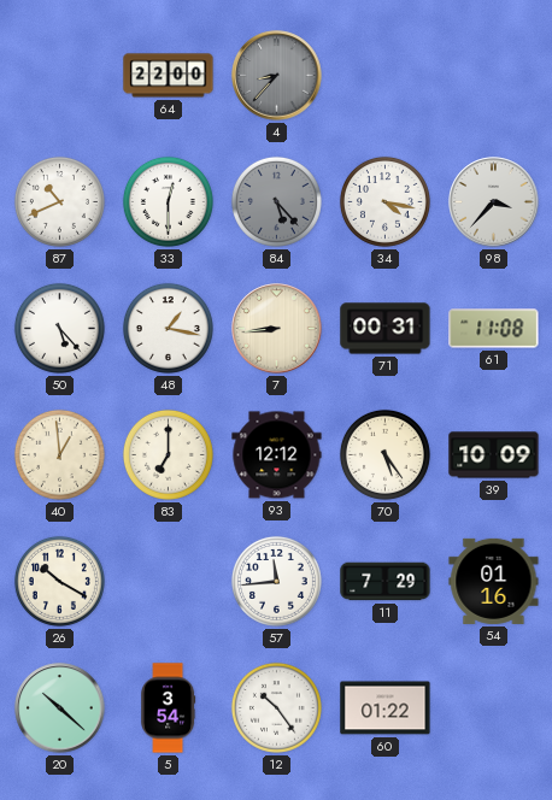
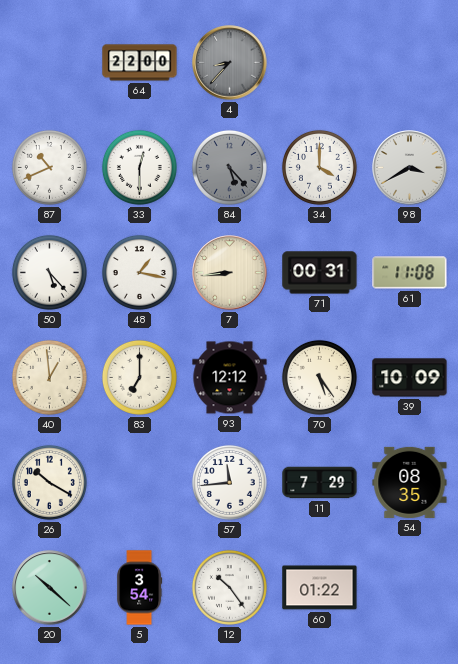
34: 4:17 -> 4:00
98: 3:37 -> 3:40
54: 01:16 -> 08:35
